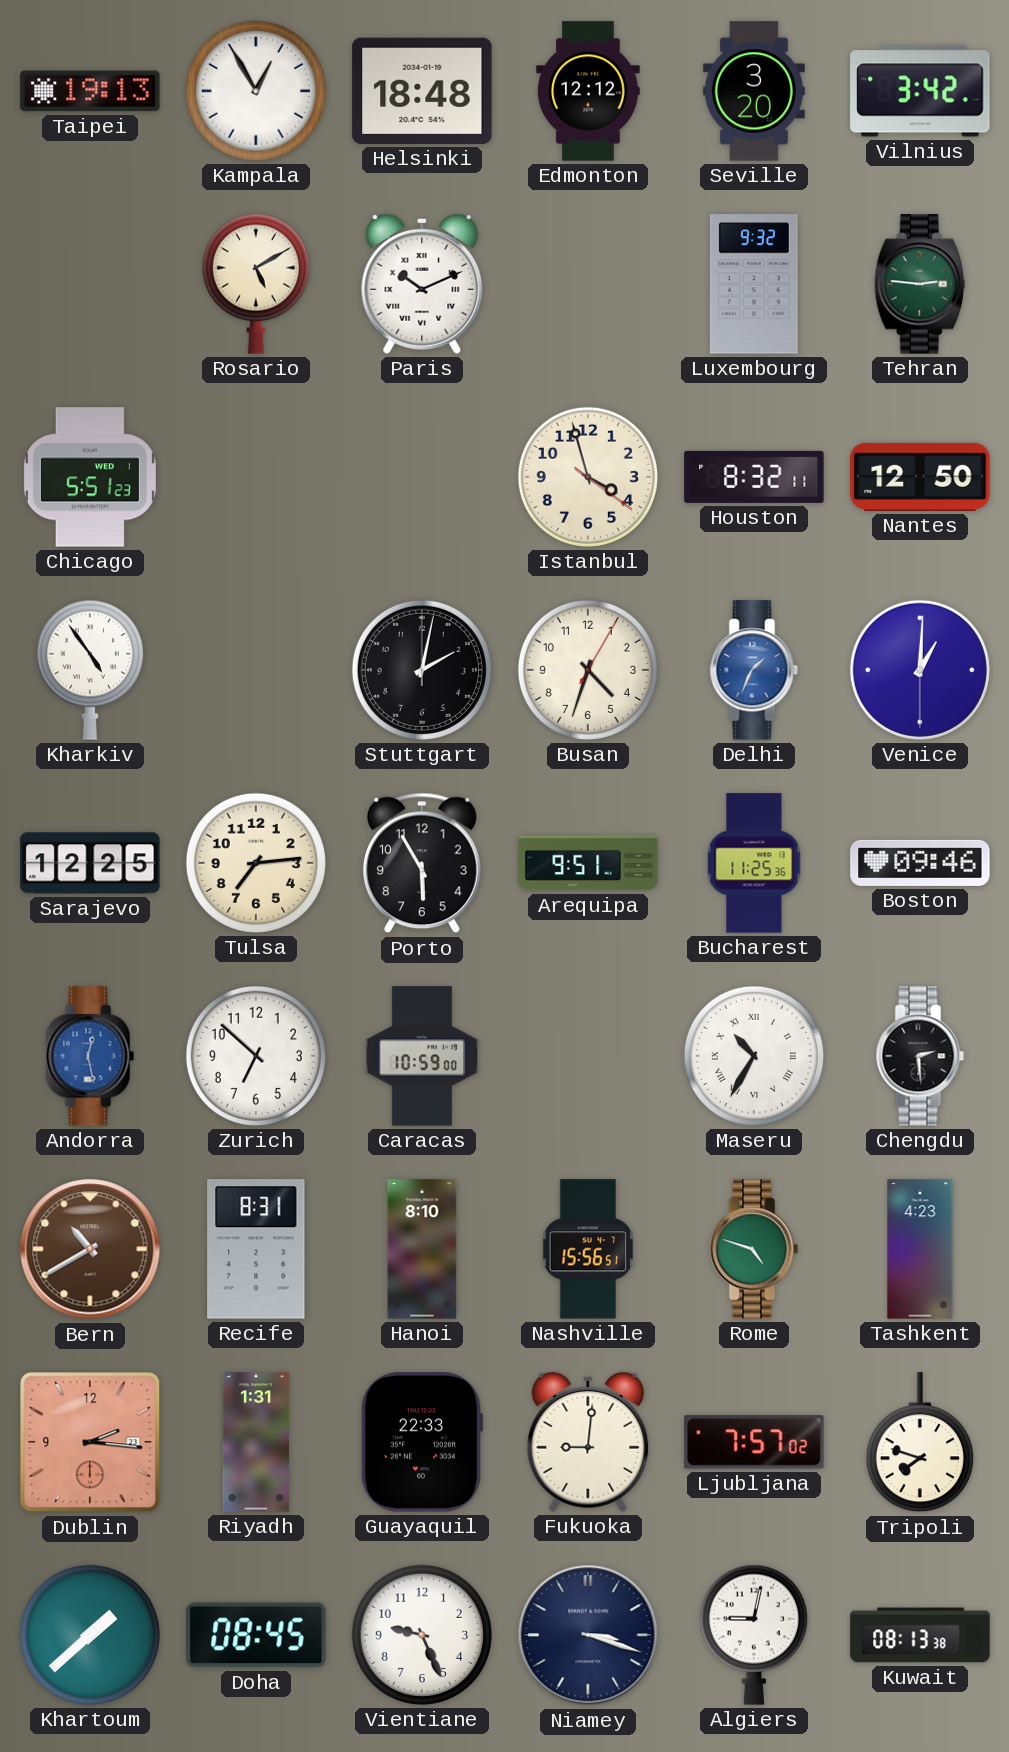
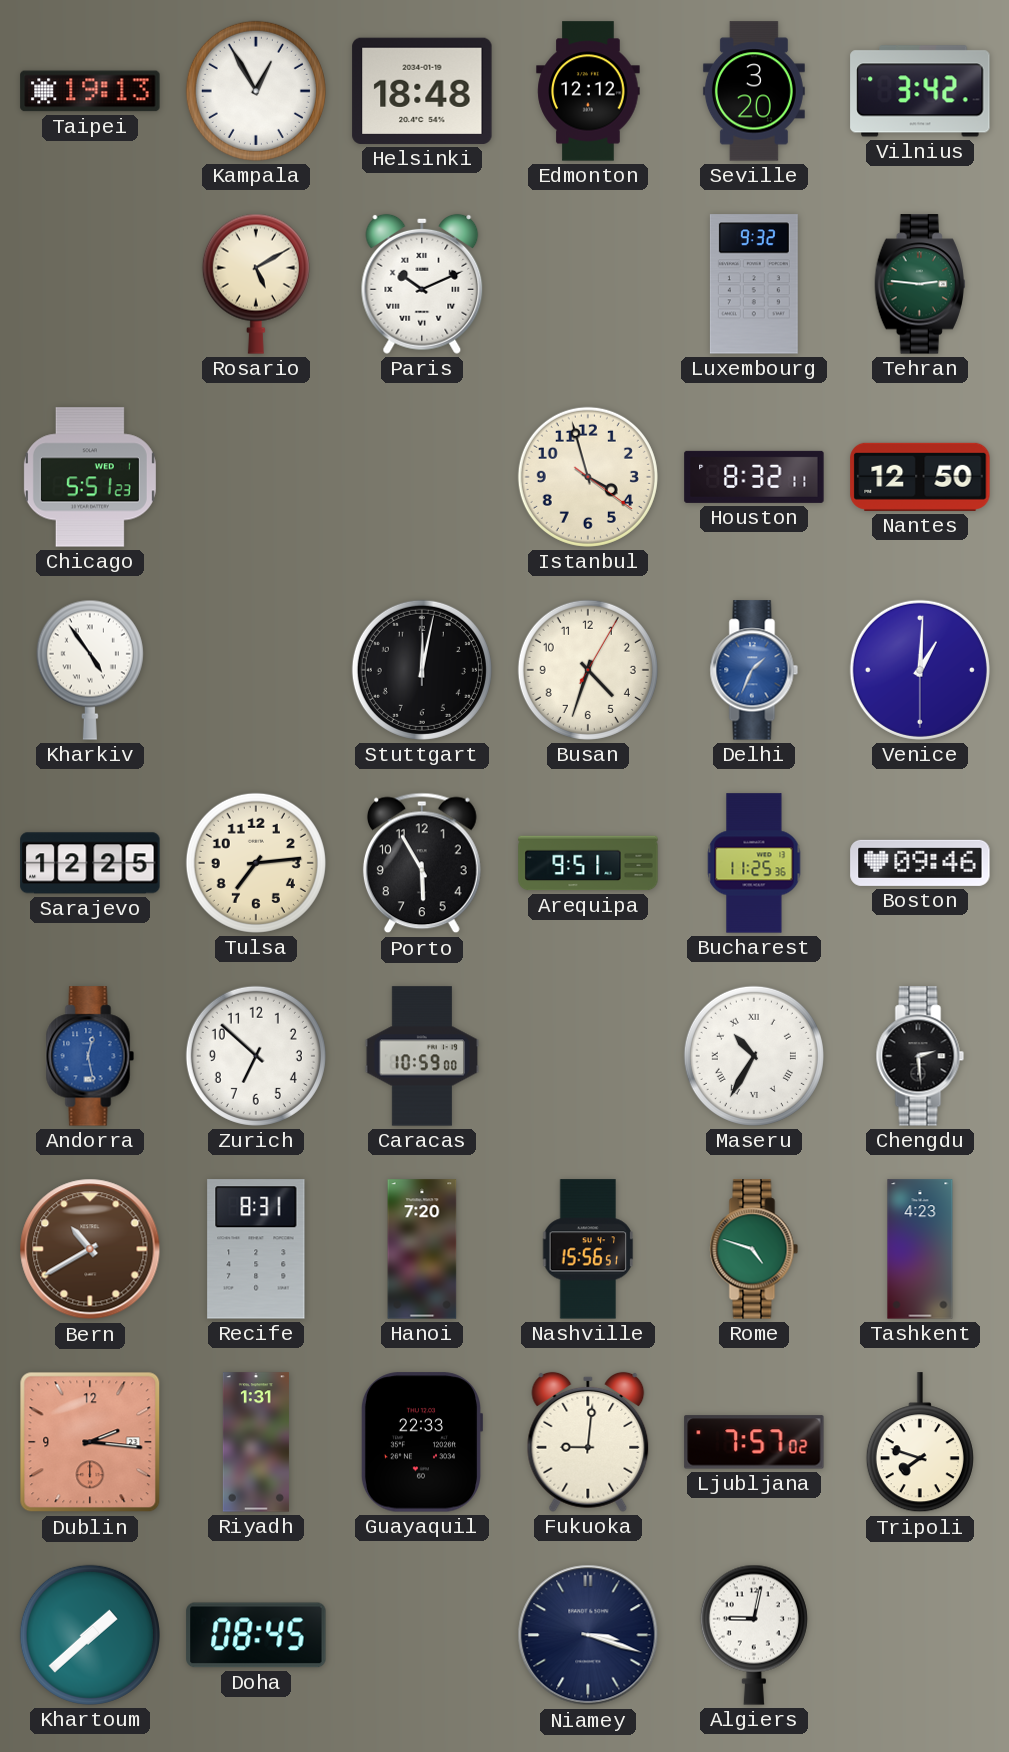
Stuttgart: 2:02 -> 12:02
Hanoi: 8:10 -> 7:20
Vientiane: 9:26 -> none
Kuwait: 08:13 -> none
